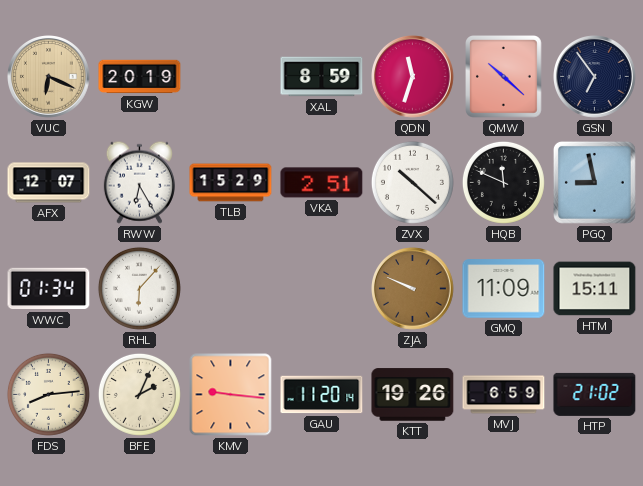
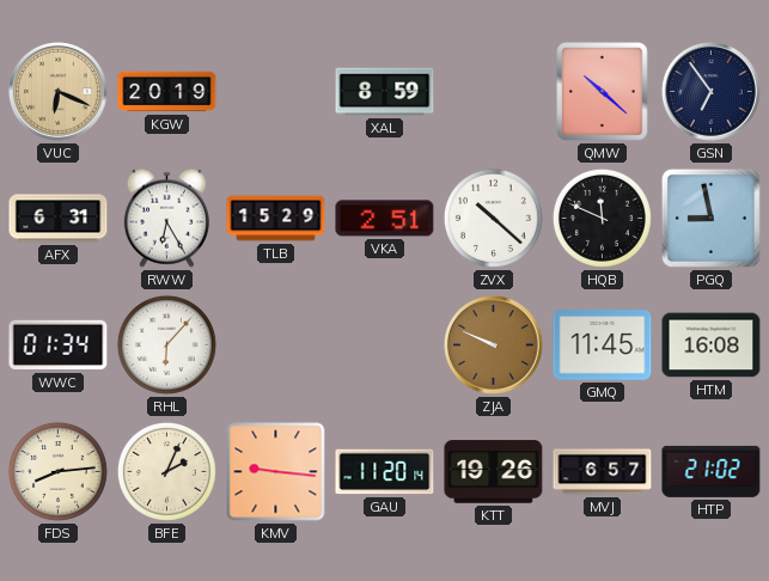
QDN: 11:33 -> none
AFX: 12:07 -> 6:31
GMQ: 11:09 -> 11:45
HTM: 15:11 -> 16:08
MVJ: 6:59 -> 6:57
